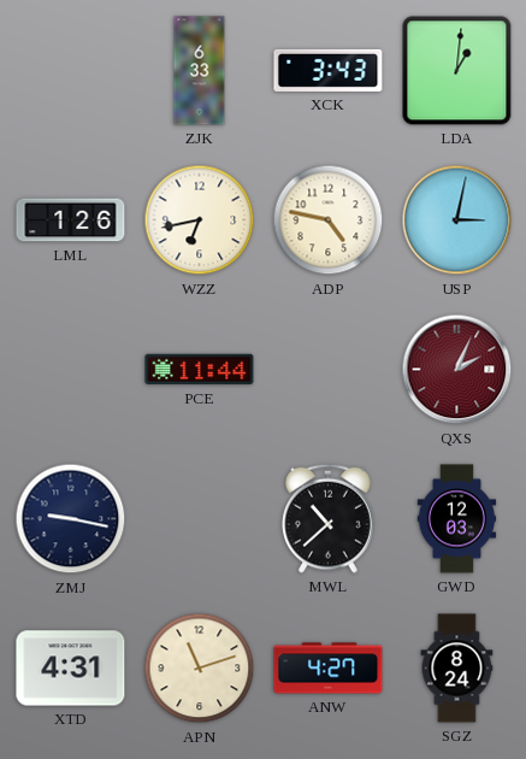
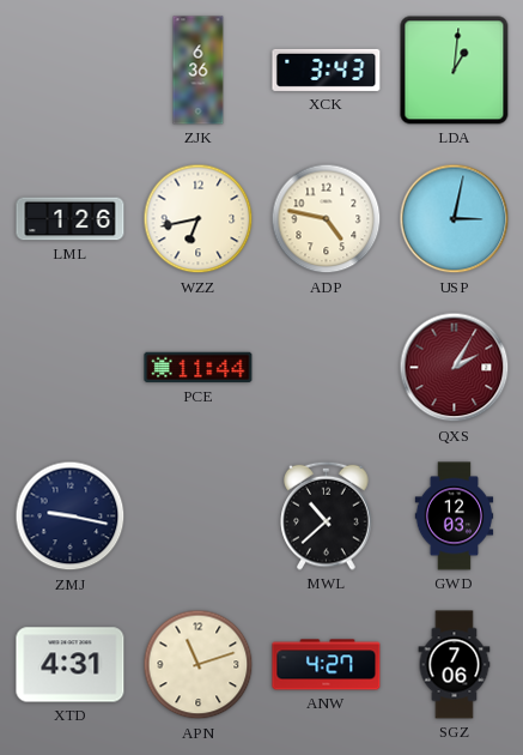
ZJK: 6:33 -> 6:36
QXS: 2:04 -> 2:05
SGZ: 8:24 -> 7:06
